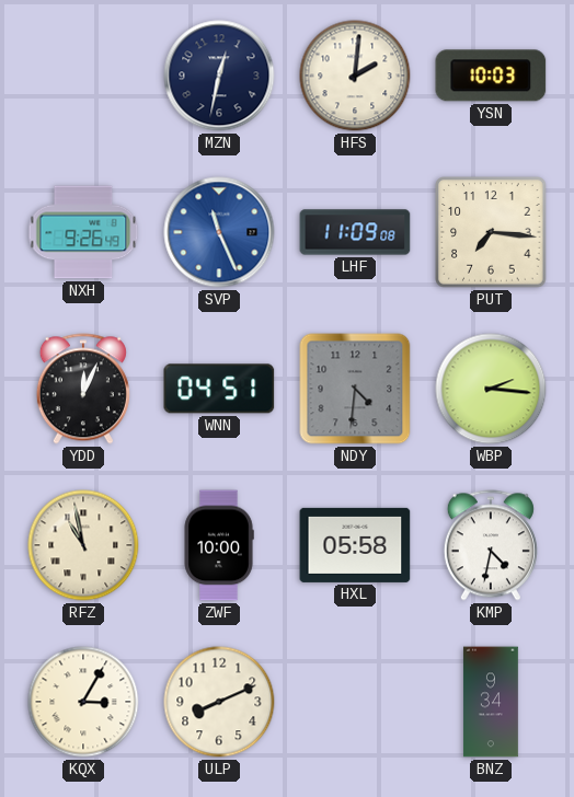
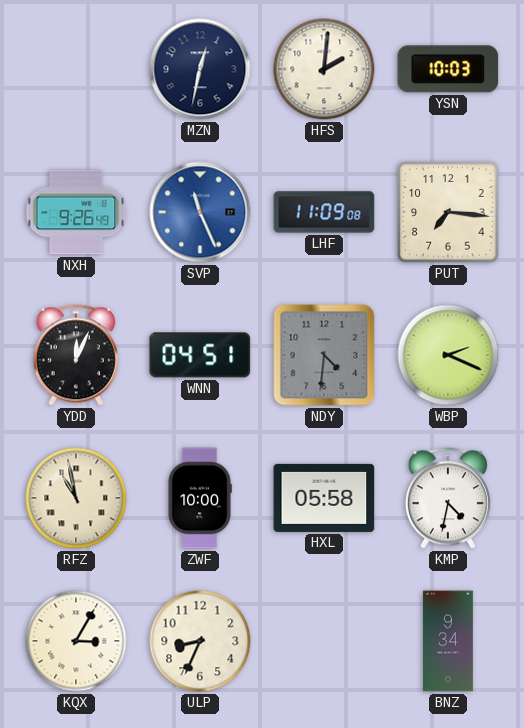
WBP: 2:16 -> 2:19
ULP: 8:11 -> 8:34
